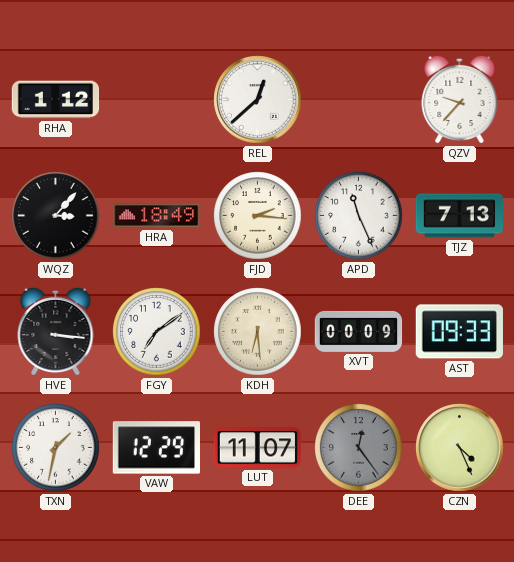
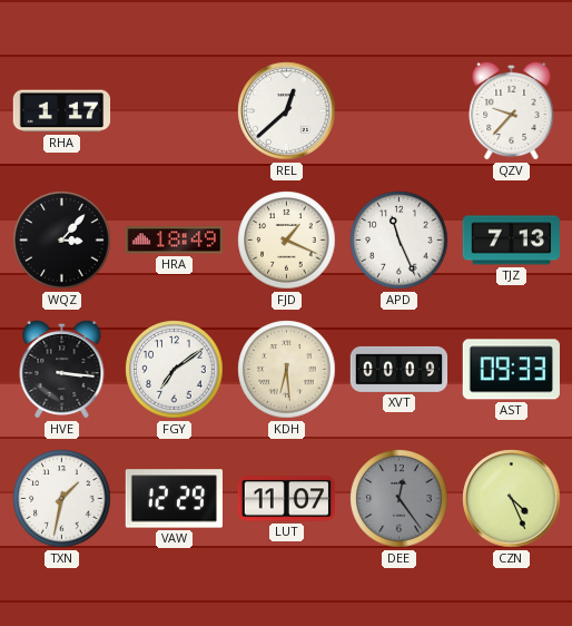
RHA: 1:12 -> 1:17
FJD: 2:16 -> 1:19
